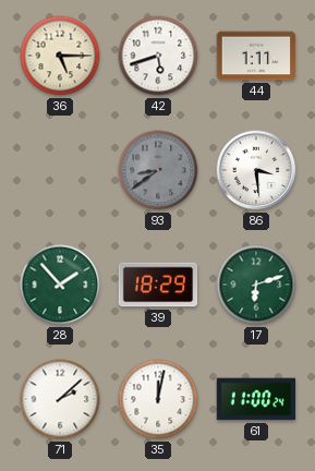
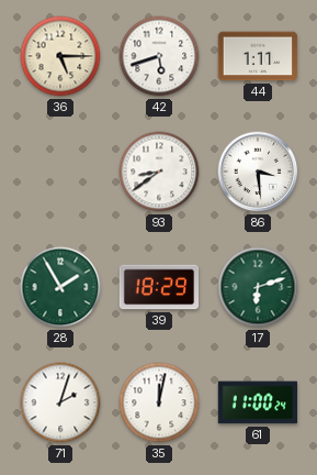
93 dial: grey -> white
28: 1:53 -> 1:55
71: 2:08 -> 2:03
